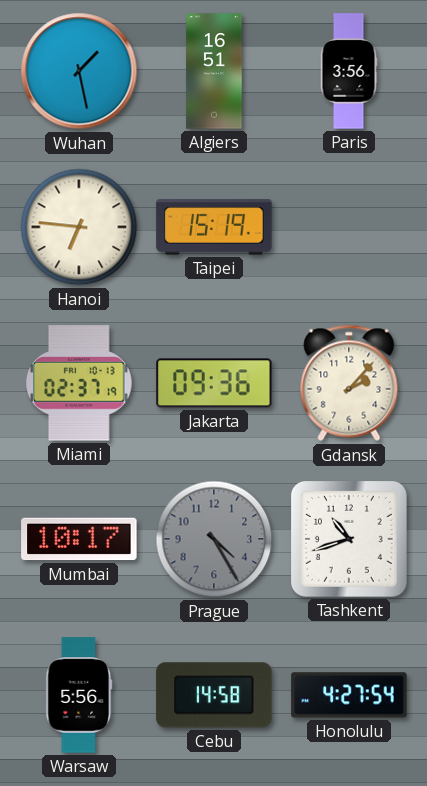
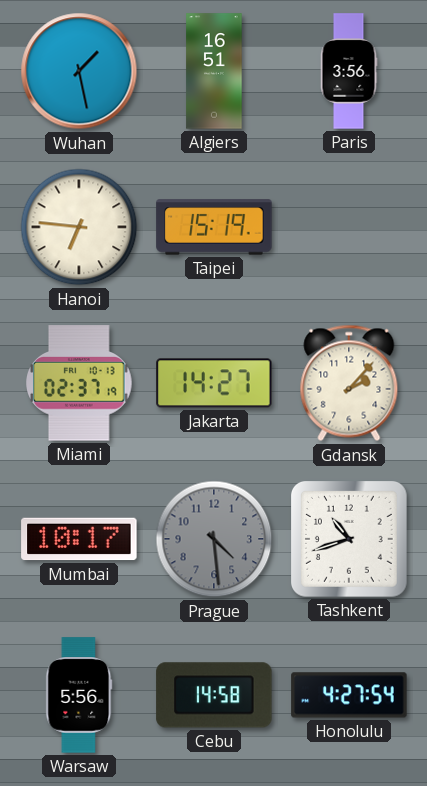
Jakarta: 09:36 -> 14:27
Prague: 4:25 -> 4:29
